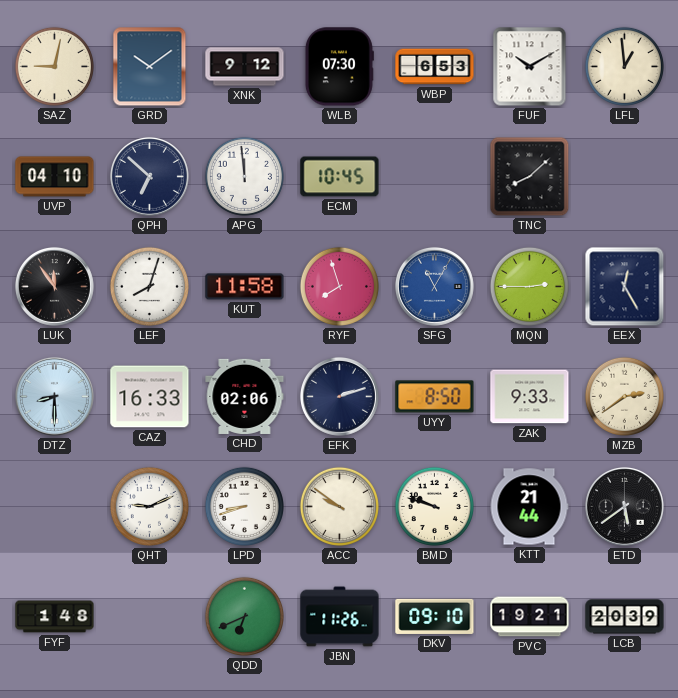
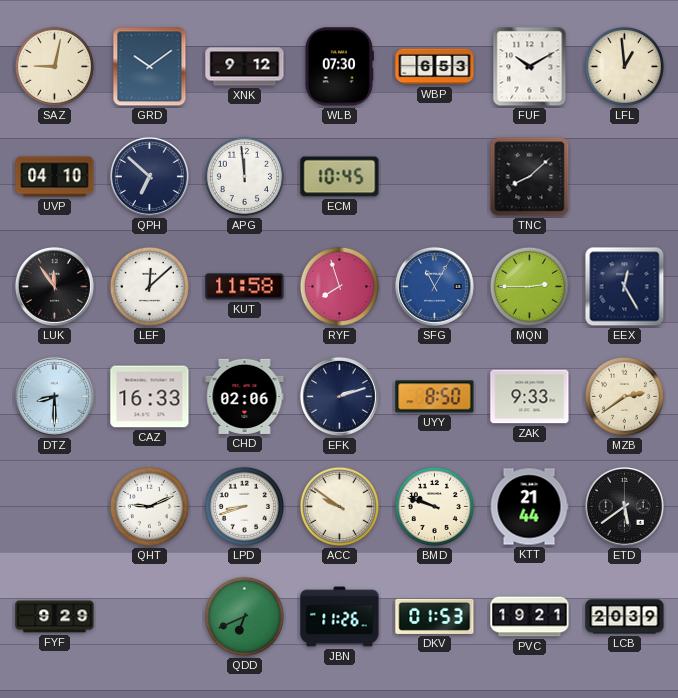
LEF: 8:03 -> 12:08
FYF: 1:48 -> 9:29
DKV: 09:10 -> 01:53
